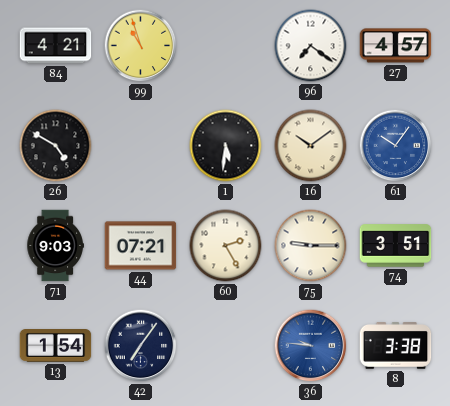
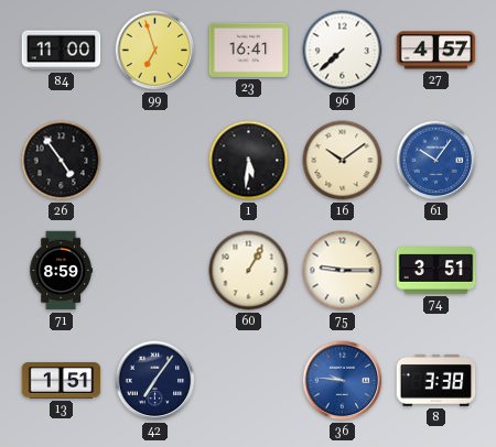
84: 4:21 -> 11:00
99: 10:57 -> 6:57
23: none -> 16:41
96: 7:21 -> 7:38
26: 4:50 -> 4:54
71: 9:03 -> 8:59
44: 07:21 -> none
60: 2:25 -> 1:05
13: 1:54 -> 1:51
